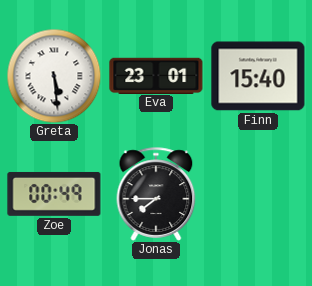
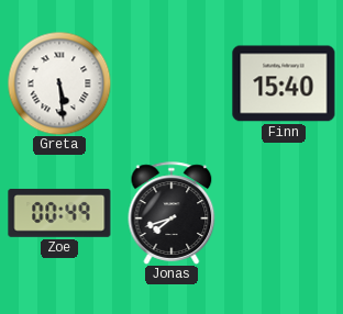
Eva: 23:01 -> none
Jonas: 7:45 -> 7:42
